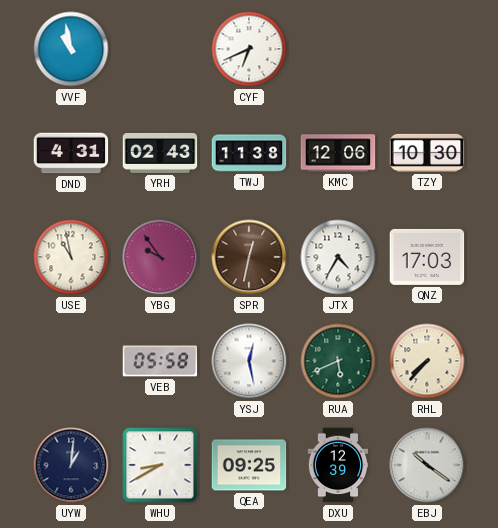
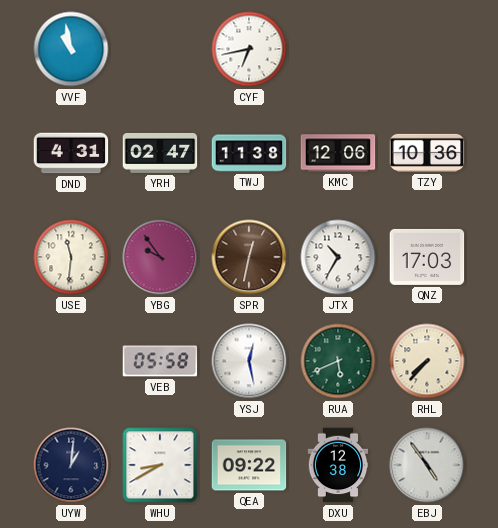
CYF: 6:41 -> 6:43
YRH: 02:43 -> 02:47
TZY: 10:30 -> 10:36
USE: 10:58 -> 11:31
JTX: 4:35 -> 10:35
QEA: 09:25 -> 09:22
DXU: 12:39 -> 12:38
EBJ: 10:21 -> 4:54
